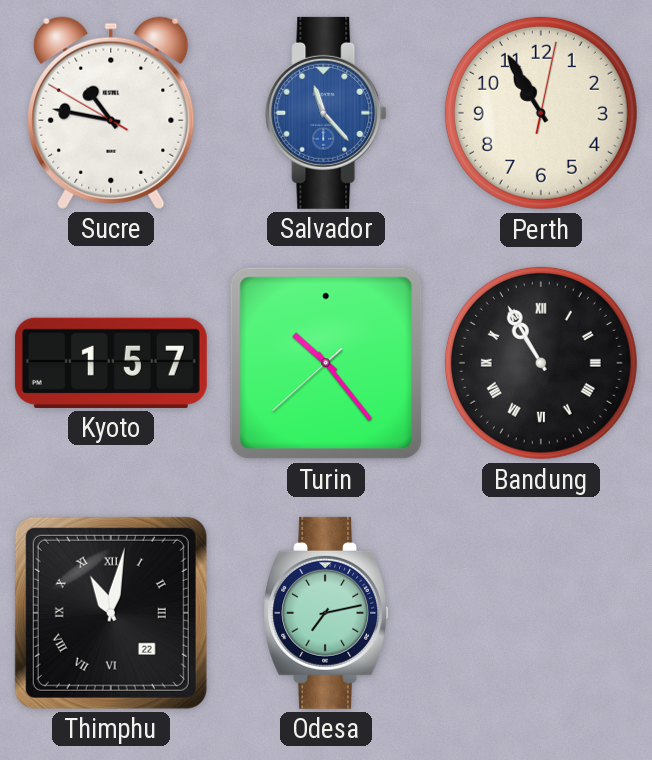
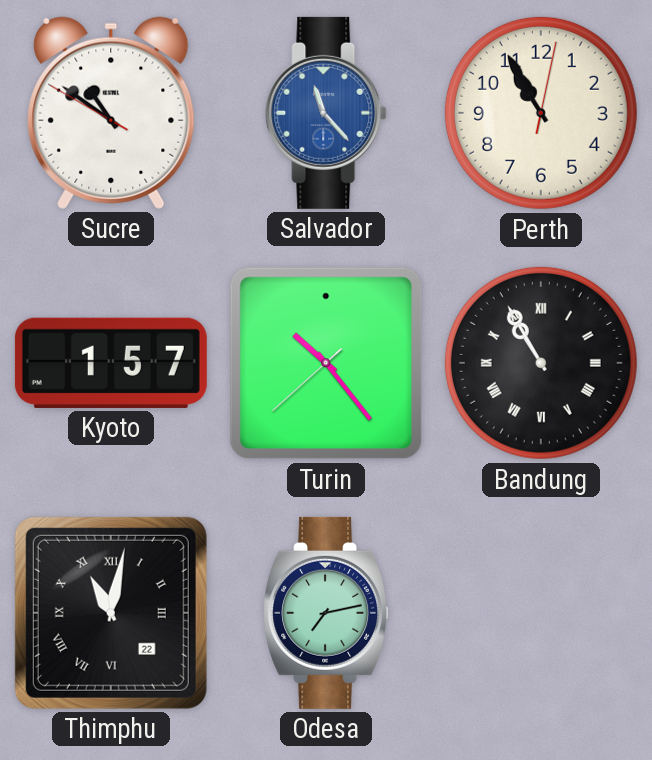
Sucre: 10:46 -> 10:50
